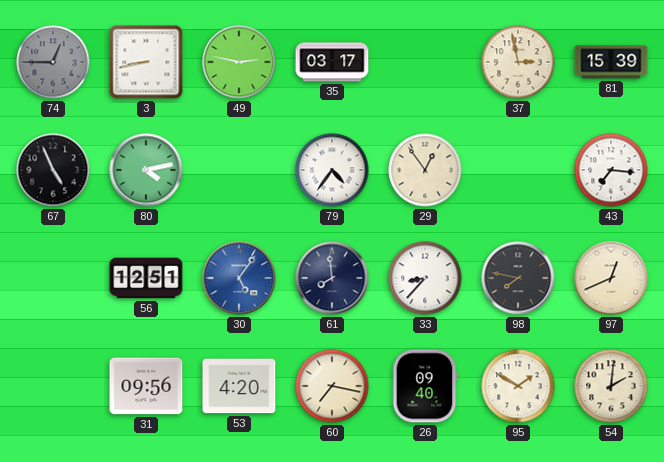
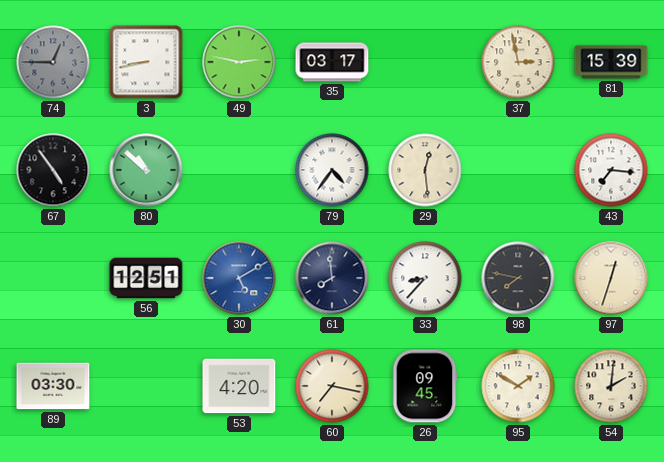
67: 4:56 -> 4:54
80: 4:13 -> 10:52
29: 12:54 -> 12:29
30: 5:06 -> 5:10
97: 12:41 -> 12:33
89: none -> 03:30
31: 09:56 -> none
26: 09:40 -> 09:45
